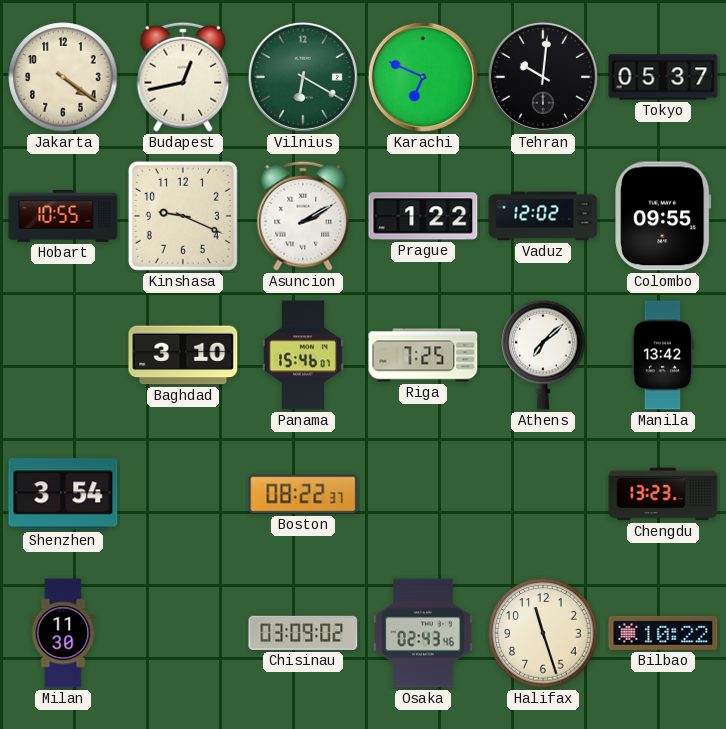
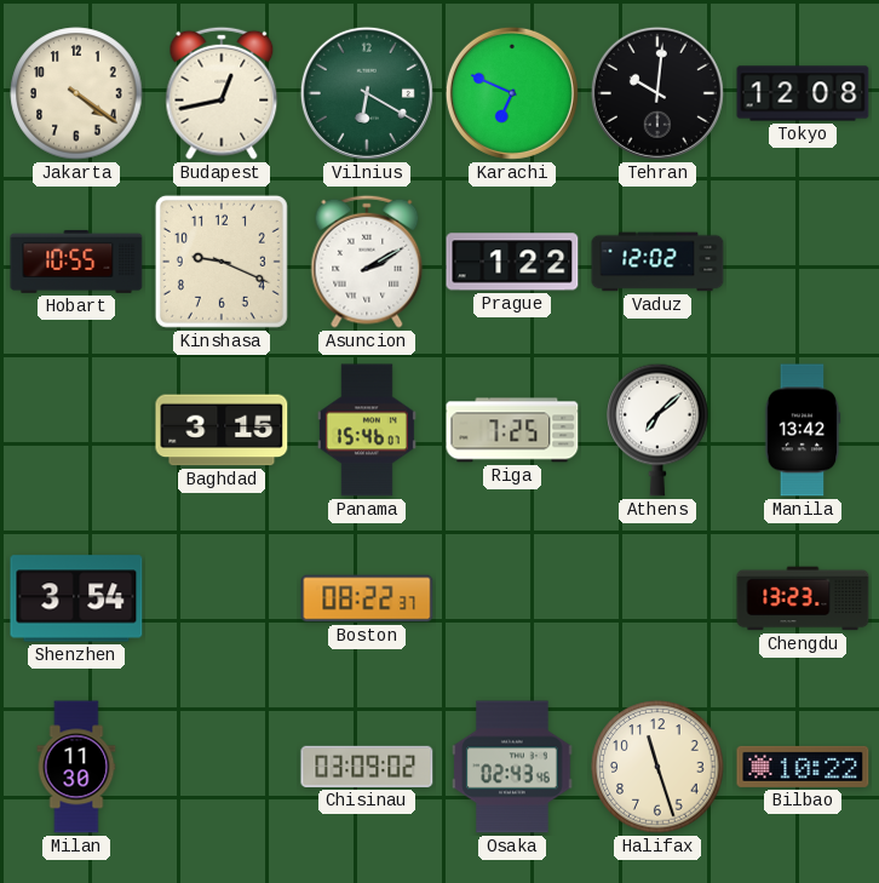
Tokyo: 05:37 -> 12:08
Colombo: 09:55 -> none
Baghdad: 3:10 -> 3:15
